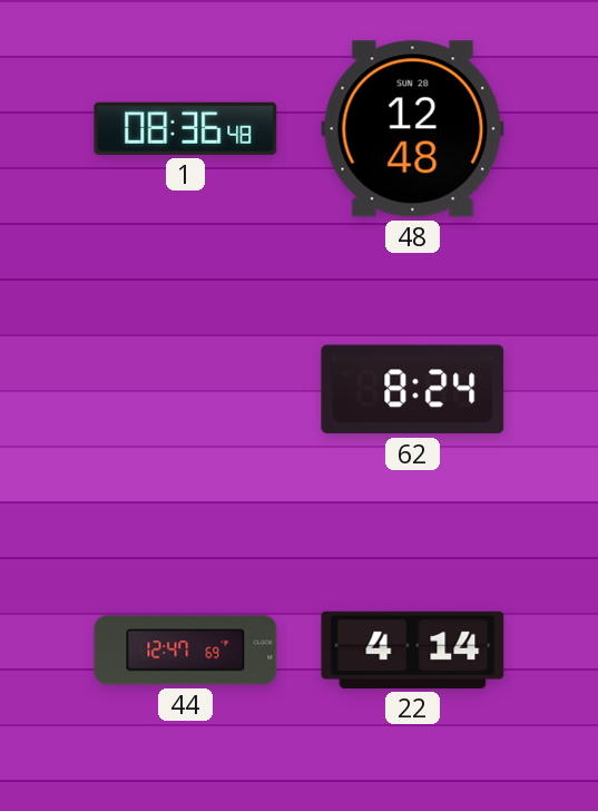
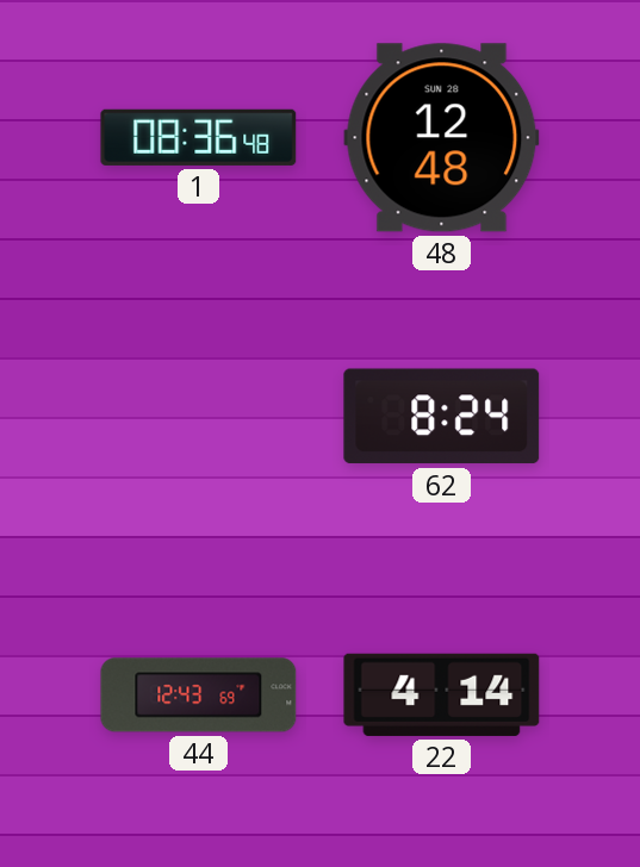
44: 12:47 -> 12:43
